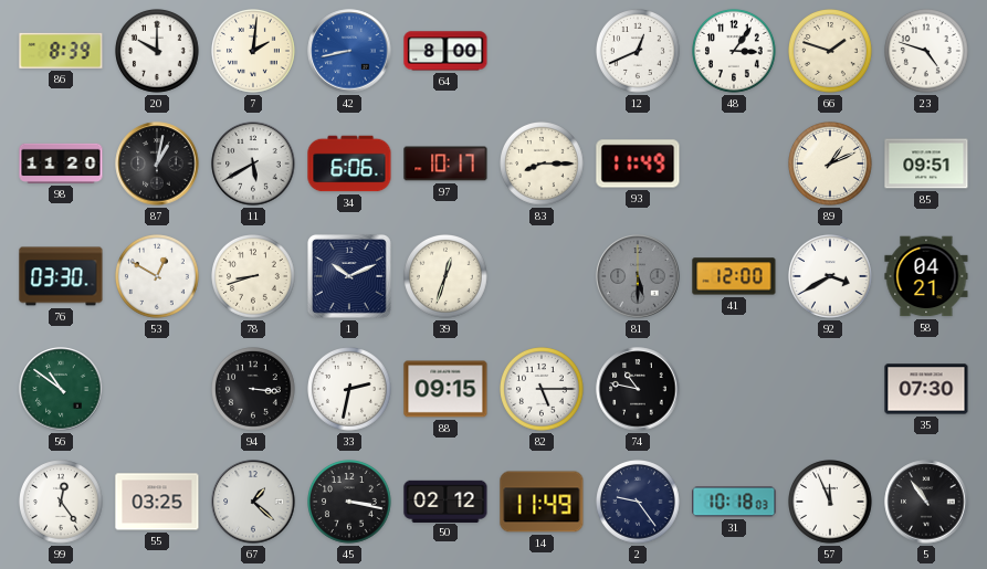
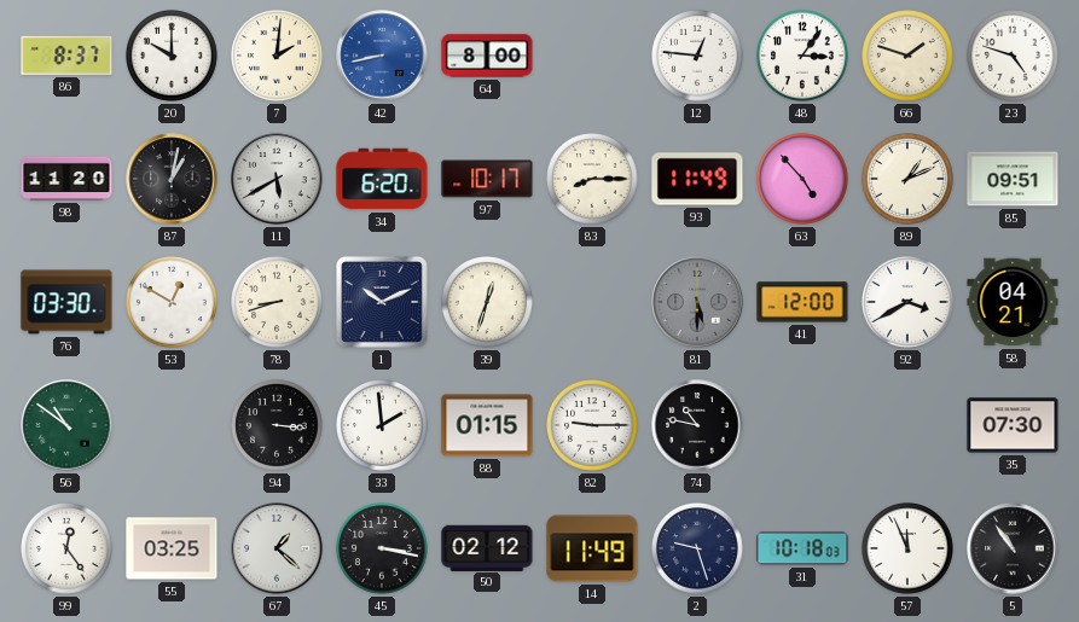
86: 8:39 -> 8:37
12: 12:41 -> 12:46
34: 6:06 -> 6:20
63: none -> 4:53
33: 2:32 -> 1:59
88: 09:15 -> 01:15
82: 5:15 -> 9:15
2: 9:24 -> 9:27
